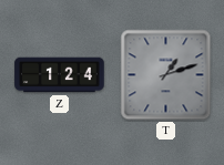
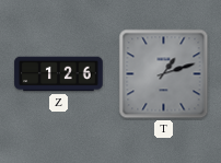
Z: 1:24 -> 1:26
